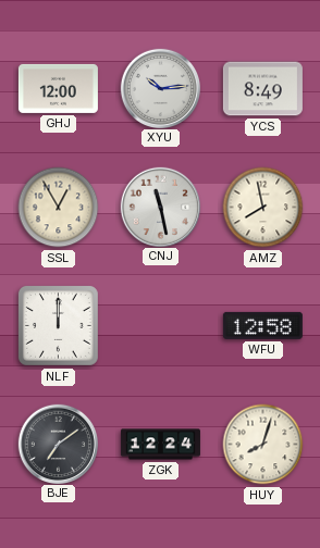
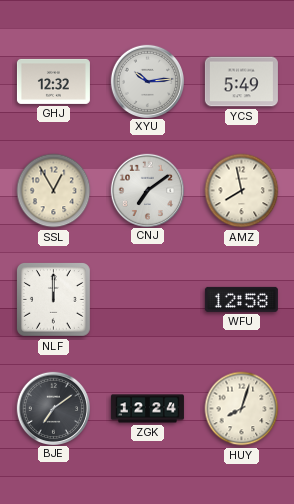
GHJ: 12:00 -> 12:32
YCS: 8:49 -> 5:49
CNJ: 11:28 -> 7:09
